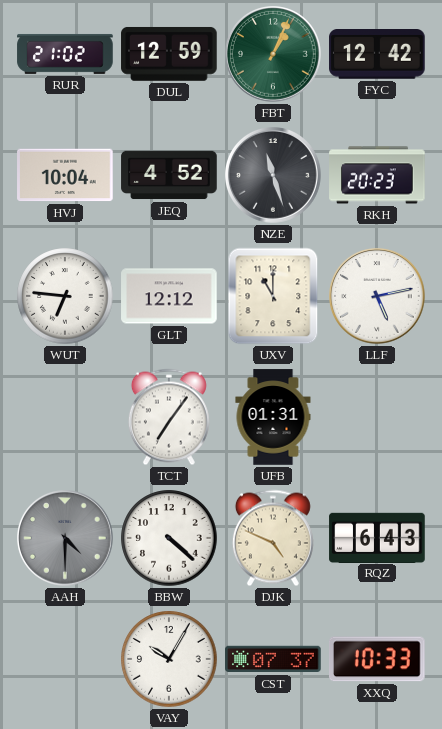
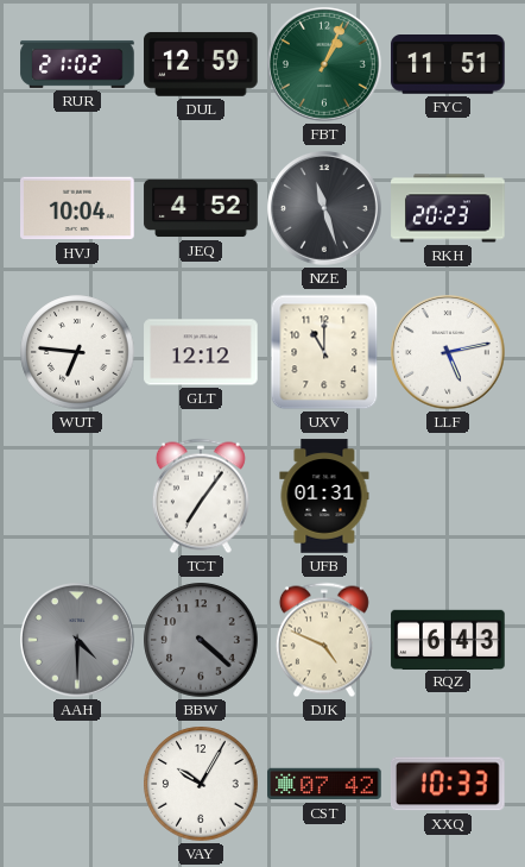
FYC: 12:42 -> 11:51
BBW dial: white -> grey
CST: 07:37 -> 07:42
